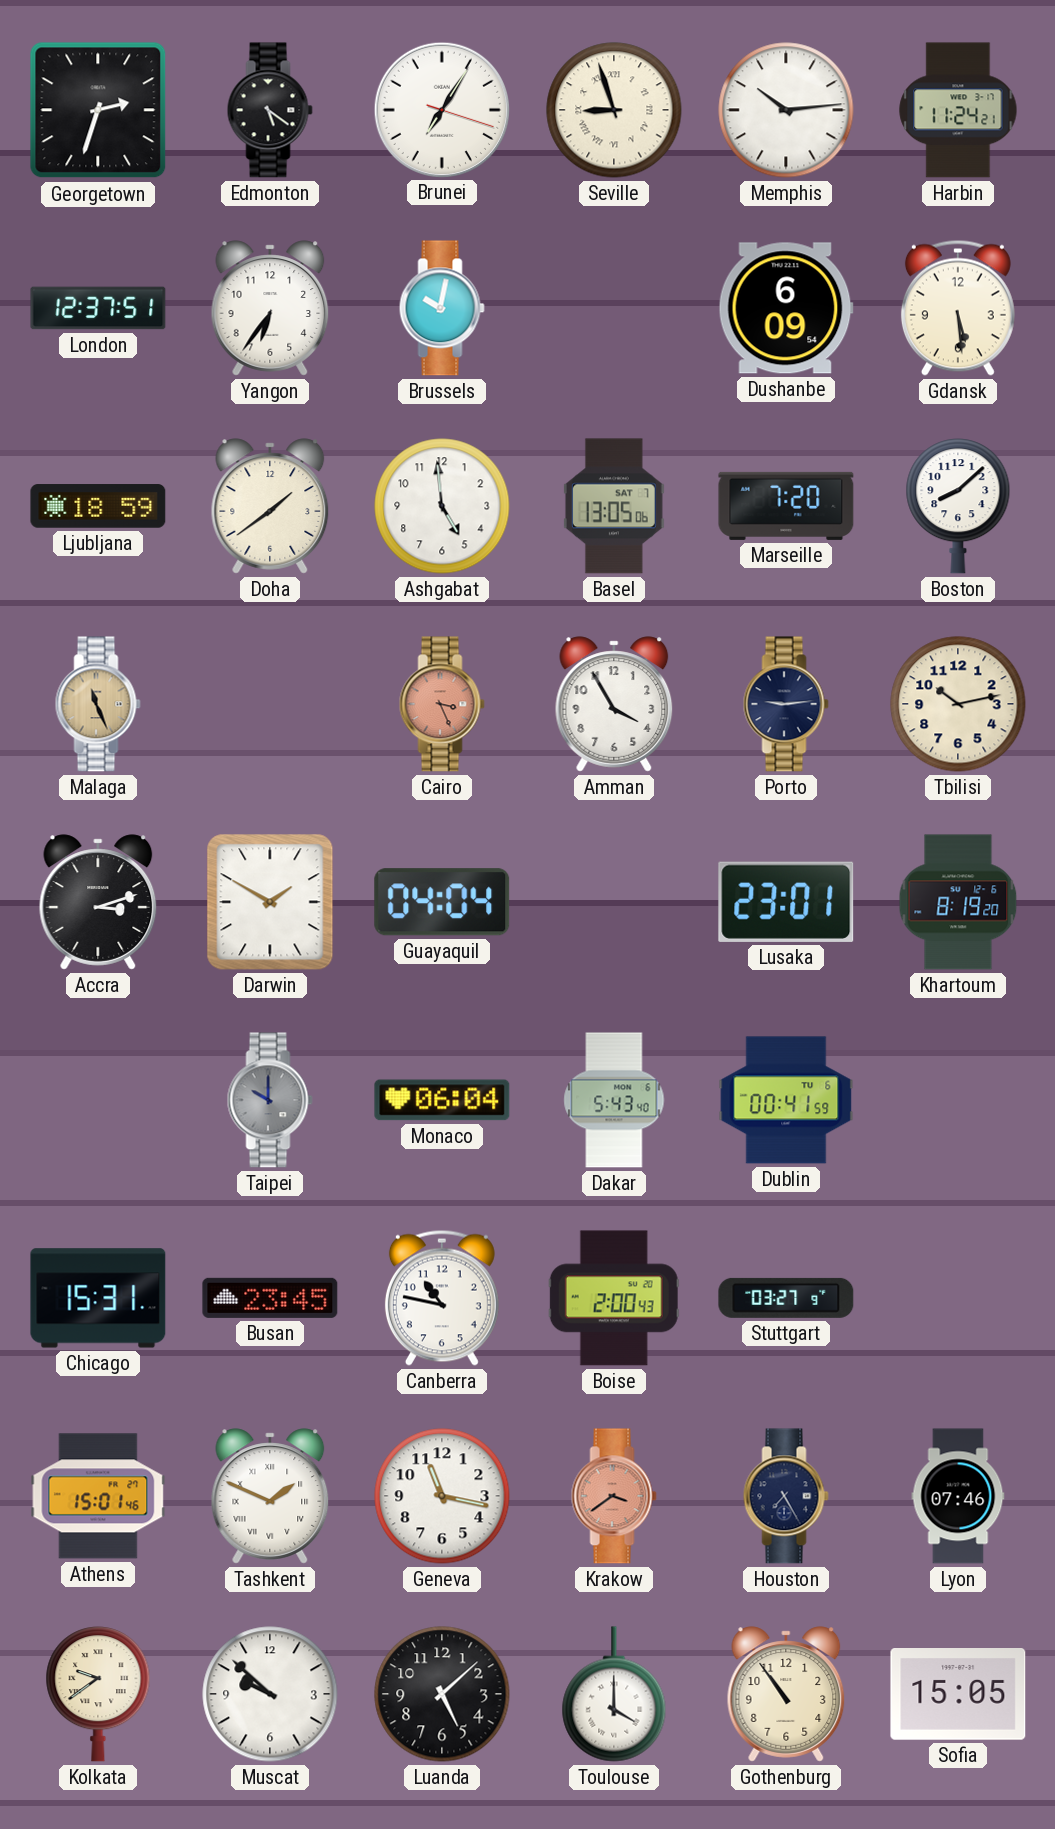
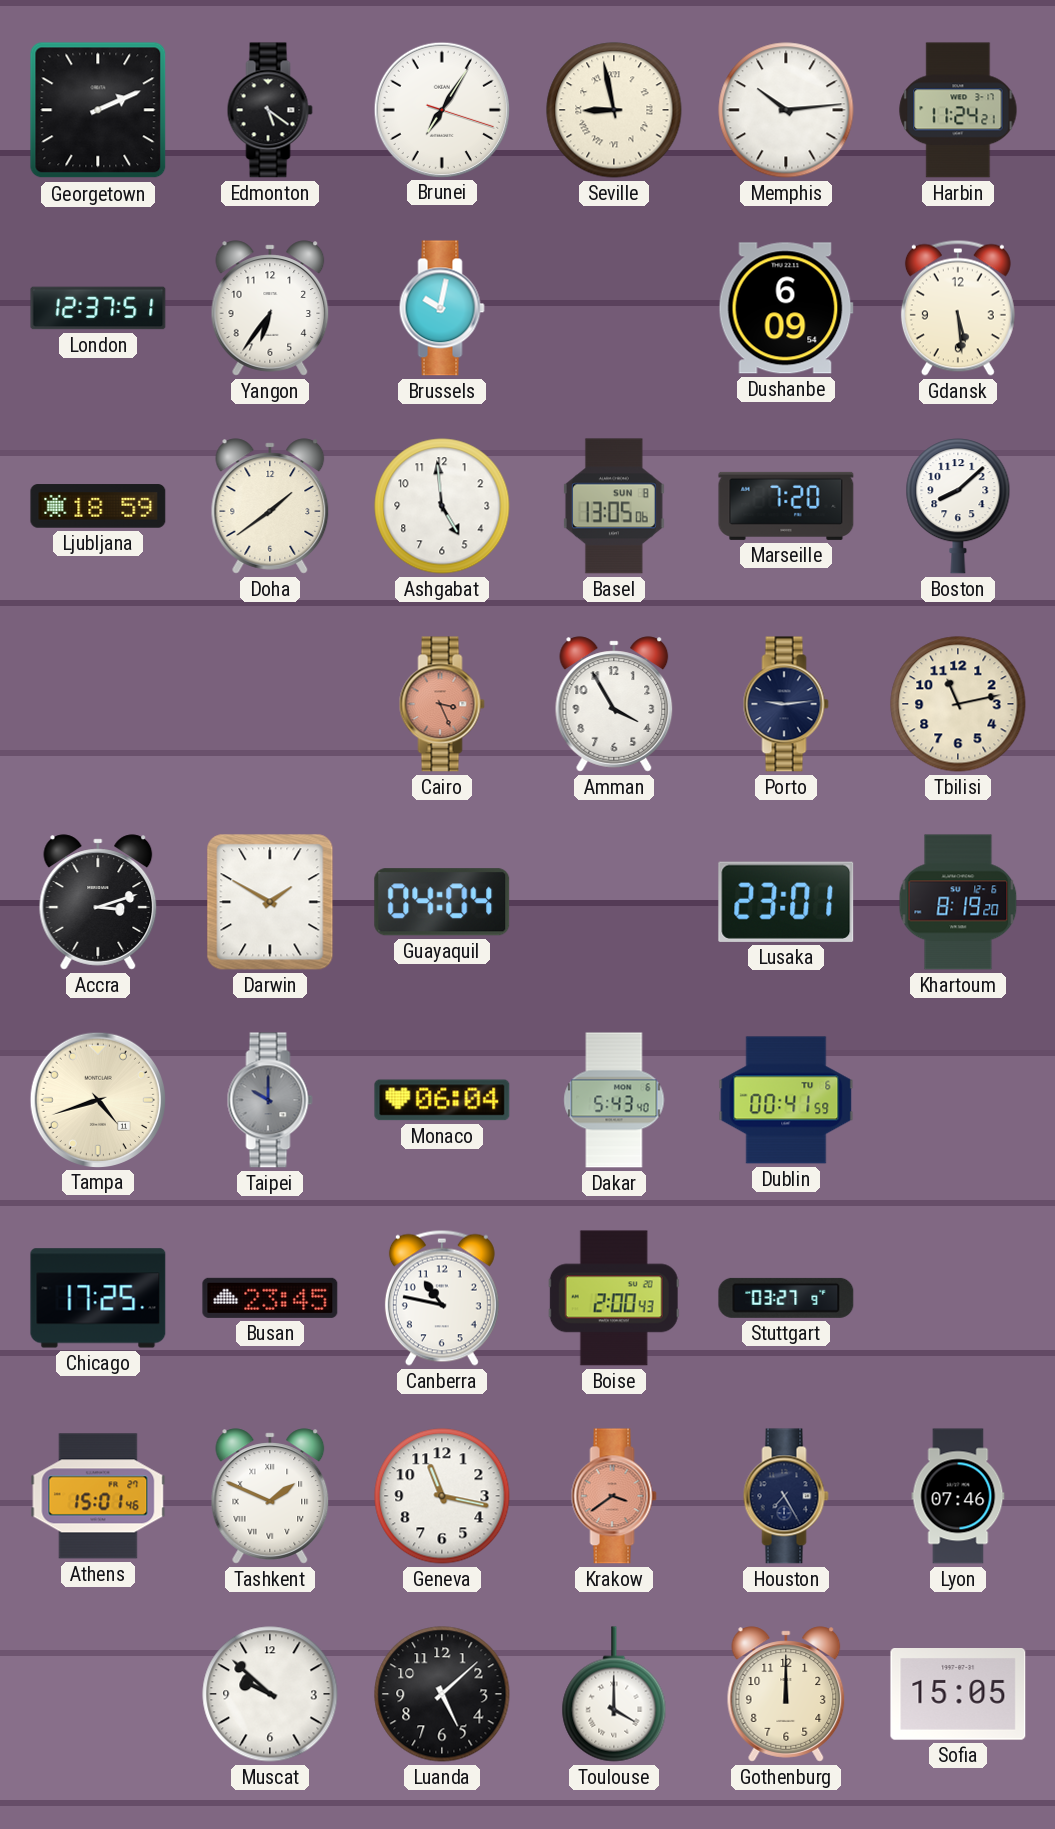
Georgetown: 2:33 -> 2:11
Seville: 8:57 -> 8:58
Basel date: SAT 7 -> SUN 8
Malaga: 11:26 -> none
Tbilisi: 10:13 -> 11:13
Tampa: none -> 4:42
Chicago: 15:31 -> 17:25
Kolkata: 9:39 -> none
Gothenburg: 10:54 -> 12:00
